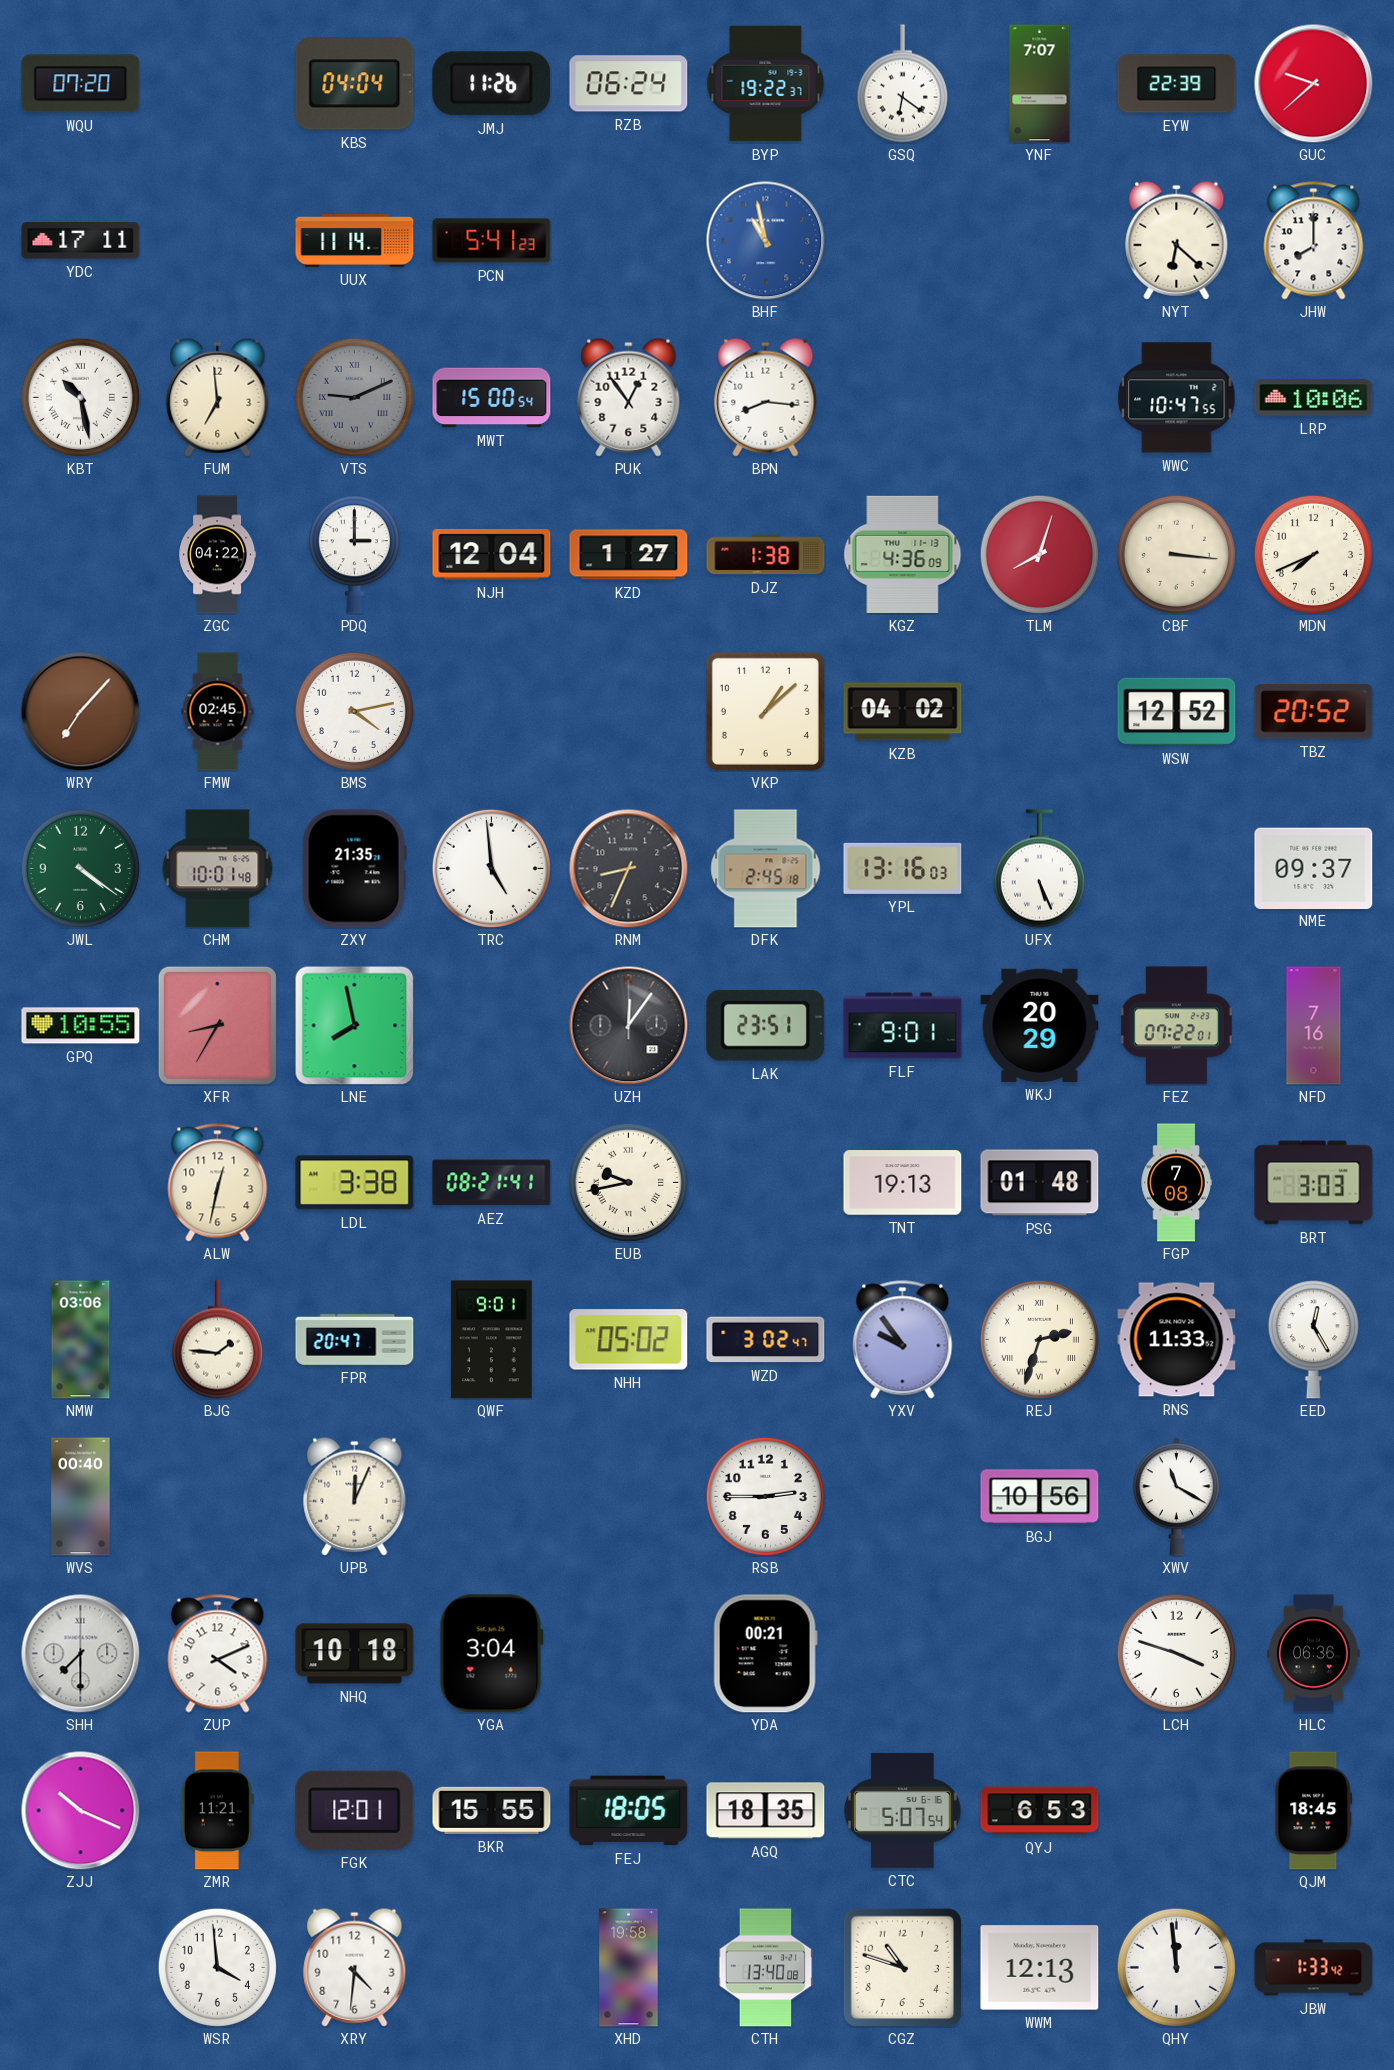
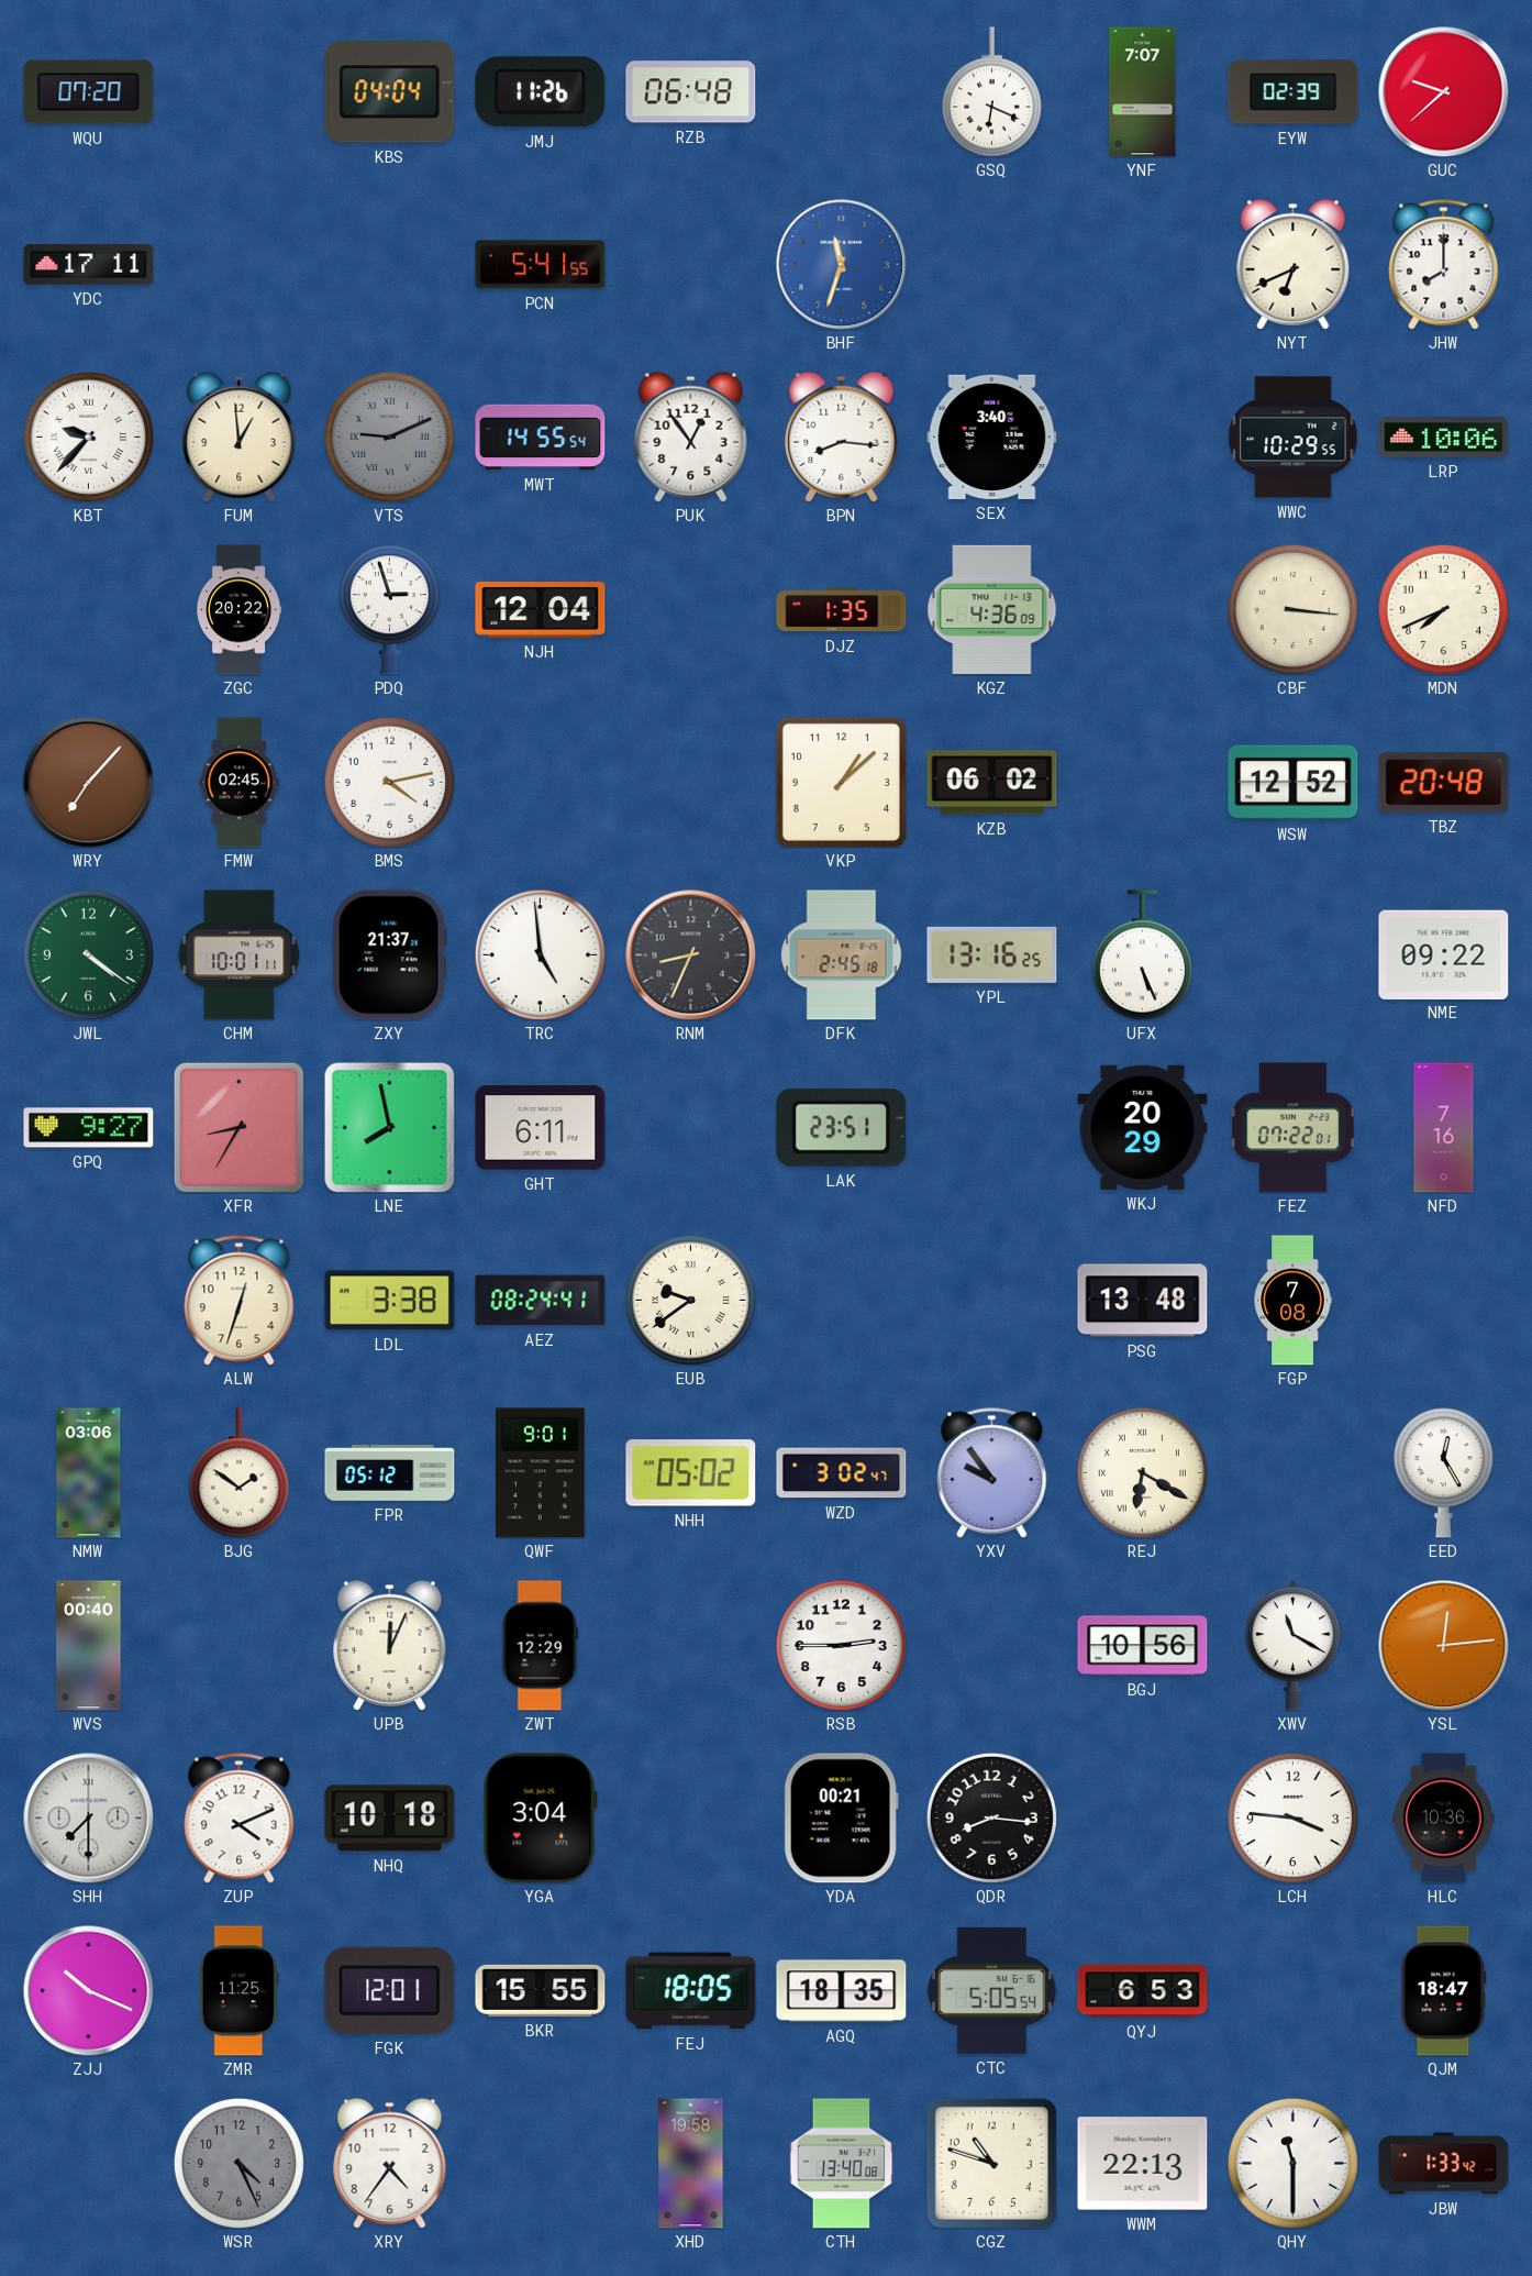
RZB: 06:24 -> 06:48
BYP: 19:22 -> none
GSQ: 6:21 -> 6:19
EYW: 22:39 -> 02:39
UUX: 11:14 -> none
PCN: 5:41:23 -> 5:41:55
BHF: 10:58 -> 11:33
NYT: 6:22 -> 6:41
KBT: 10:28 -> 9:37
FUM: 6:59 -> 12:59
MWT: 15:00 -> 14:55
SEX: none -> 3:40
WWC: 10:47 -> 10:29
ZGC: 04:22 -> 20:22
PDQ: 3:00 -> 2:57
KZD: 1:27 -> none
DJZ: 1:38 -> 1:35
TLM: 8:03 -> none
KZB: 04:02 -> 06:02
TBZ: 20:52 -> 20:48
CHM: 10:01:48 -> 10:01:11
ZXY: 21:35 -> 21:37
YPL: 13:16:03 -> 13:16:25
NME: 09:37 -> 09:22
GPQ: 10:55 -> 9:27
GHT: none -> 6:11
UZH: 12:06 -> none
FLF: 9:01 -> none
ALW: 12:32 -> 12:33
AEZ: 08:21 -> 08:24
EUB: 9:43 -> 9:39
TNT: 19:13 -> none
PSG: 01:48 -> 13:48
BRT: 3:03 -> none
BJG: 1:46 -> 1:51
FPR: 20:47 -> 05:12
REJ: 2:33 -> 6:20
RNS: 11:33 -> none
ZWT: none -> 12:29
YSL: none -> 12:14
QDR: none -> 8:16
LCH: 3:48 -> 3:46
HLC: 06:36 -> 10:36
ZMR: 11:21 -> 11:25
CTC: 5:07 -> 5:05
QJM: 18:45 -> 18:47
WSR: 3:59 -> 4:26
WSR dial: white -> grey
XRY: 4:31 -> 4:36
WWM: 12:13 -> 22:13
QHY: 11:59 -> 11:30
